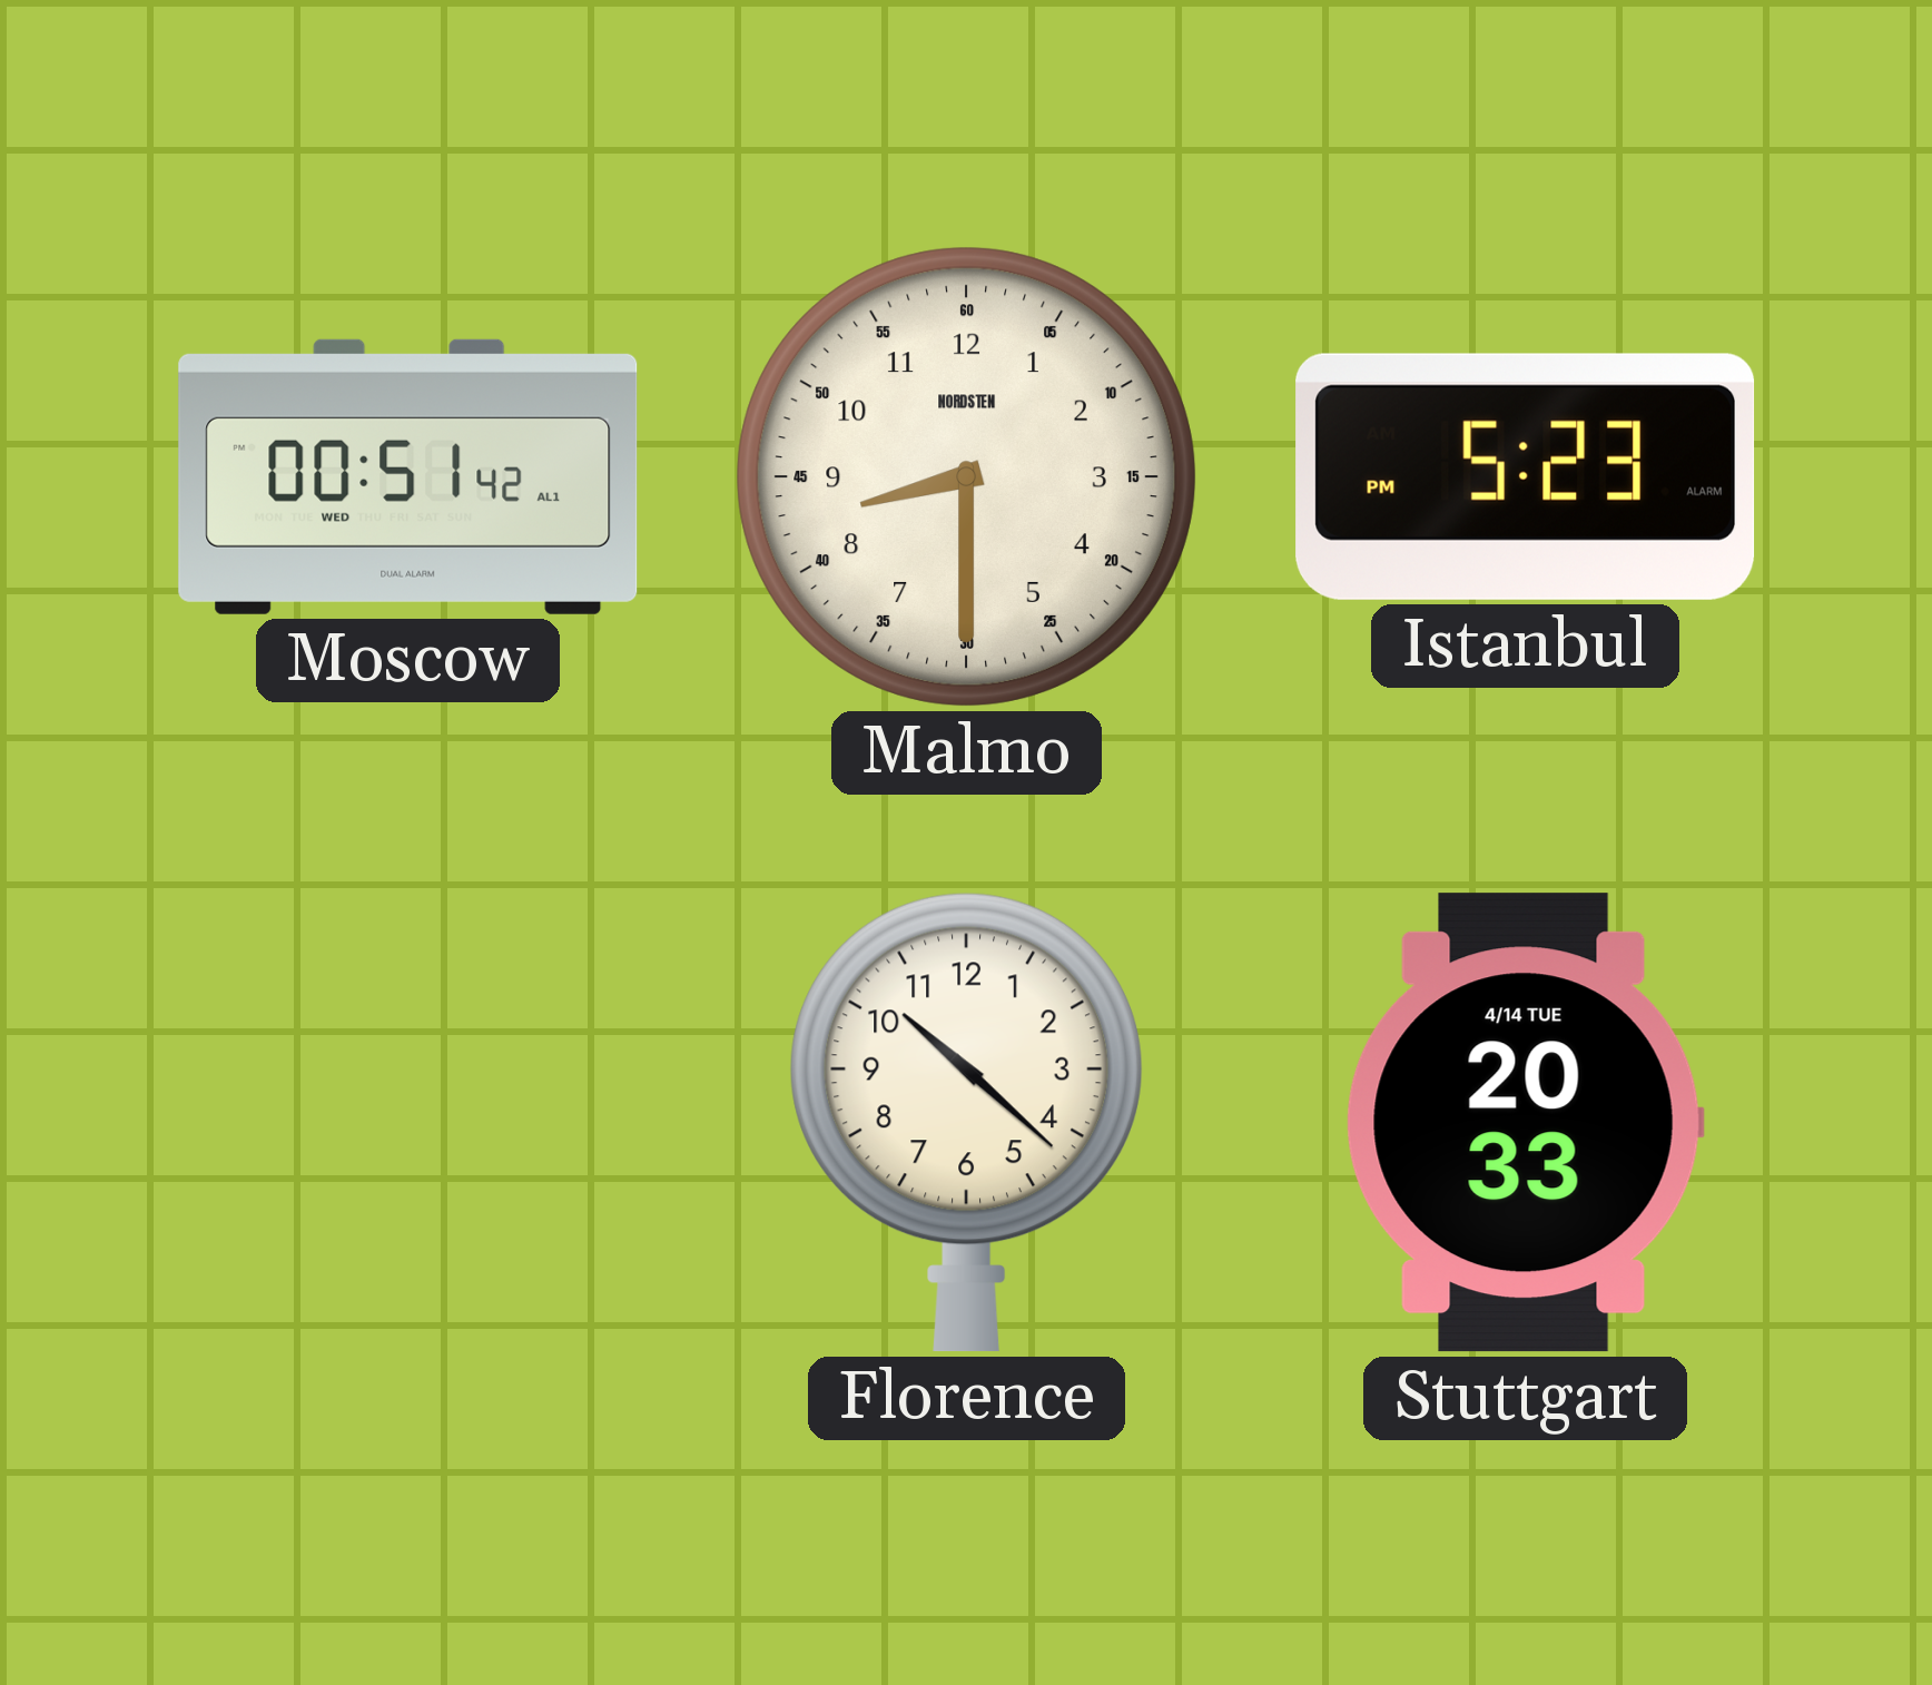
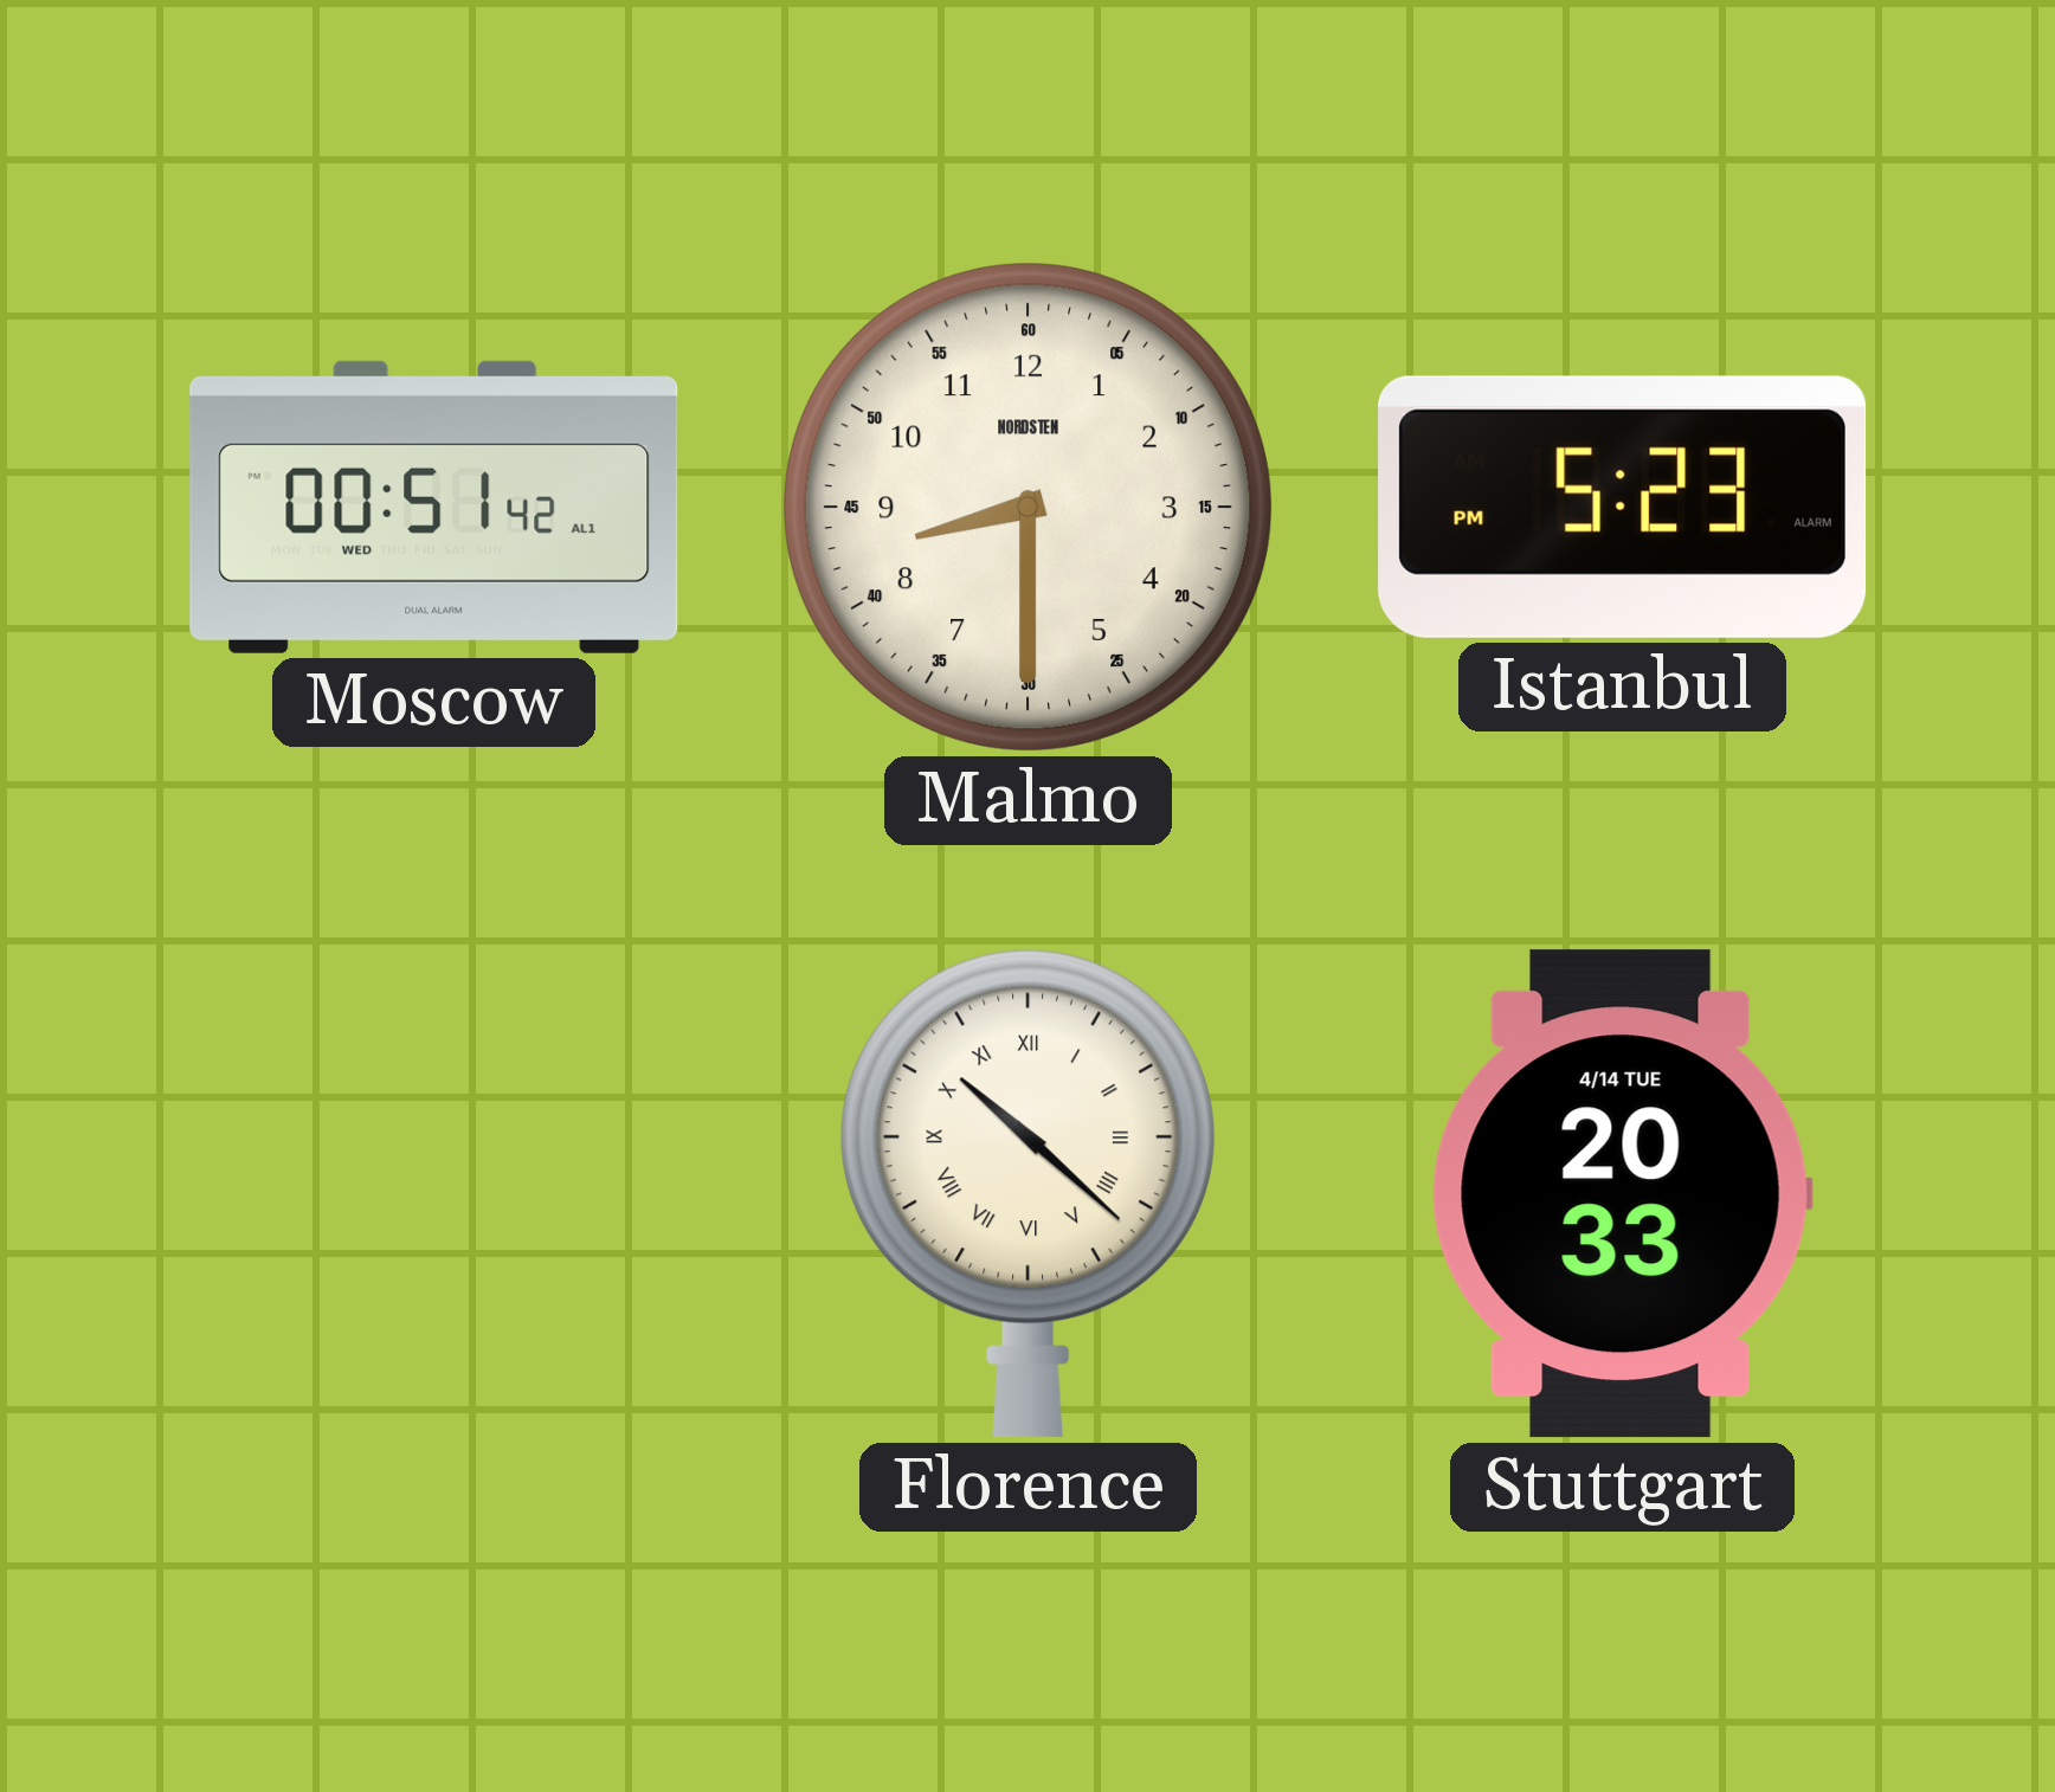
Florence numerals: Arabic -> Roman
